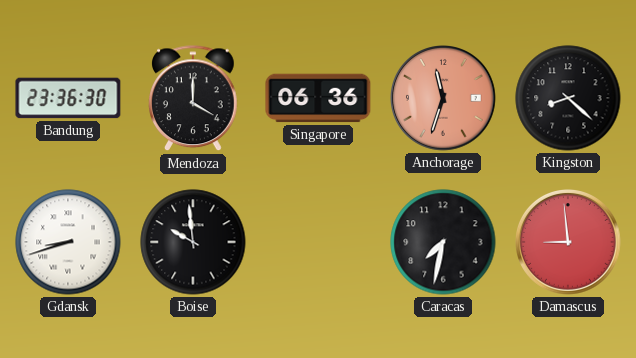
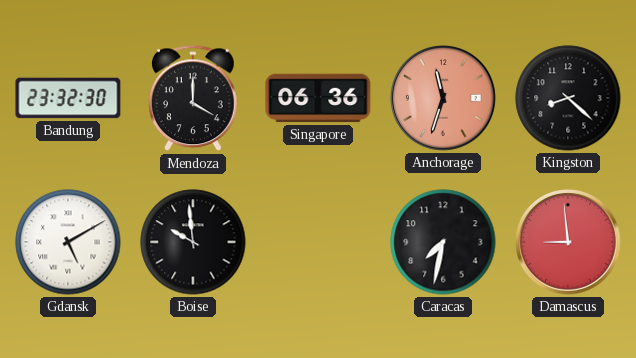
Bandung: 23:36 -> 23:32
Gdansk: 8:42 -> 5:10
